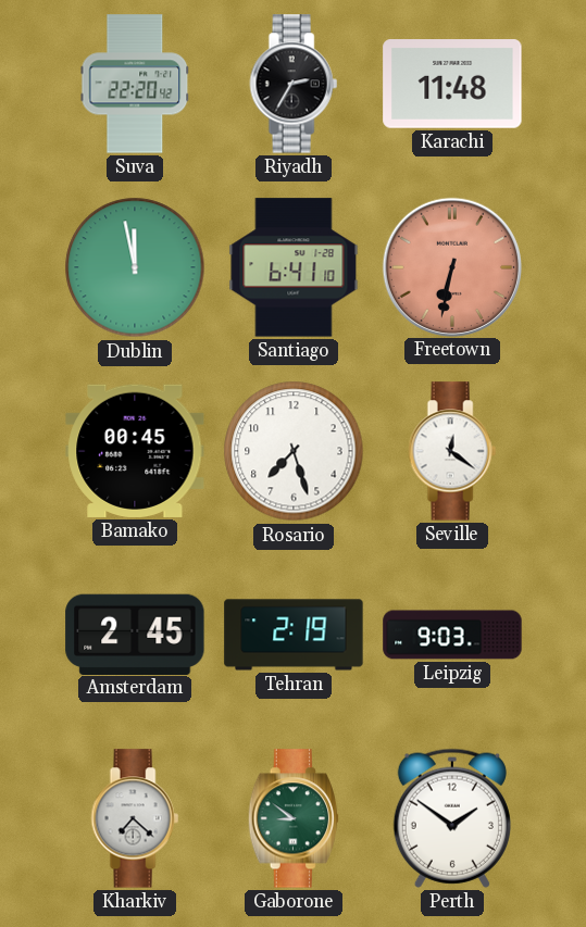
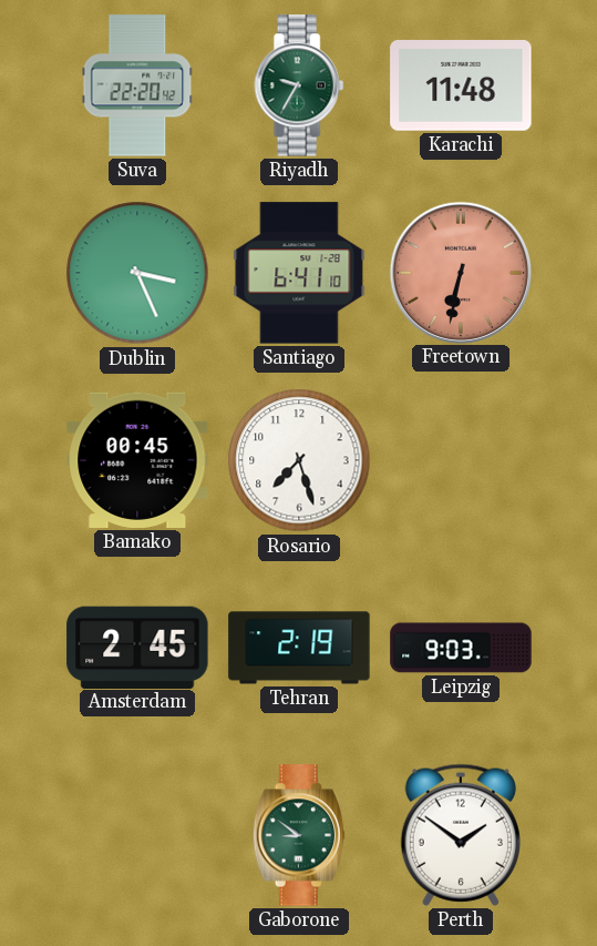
Riyadh: 2:35 -> 9:35
Riyadh dial: black -> green
Dublin: 11:58 -> 3:26
Seville: 12:21 -> none
Kharkiv: 7:22 -> none
